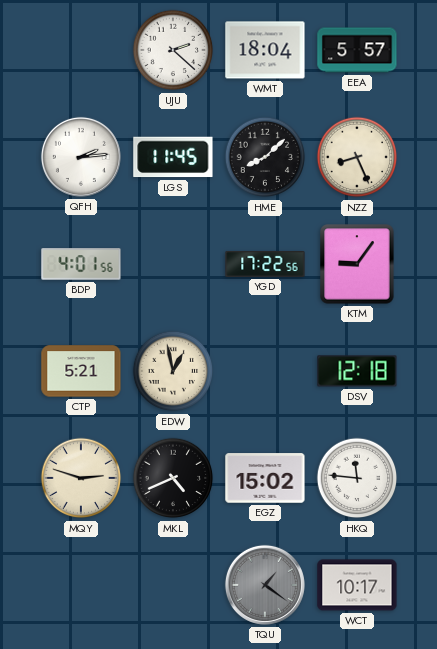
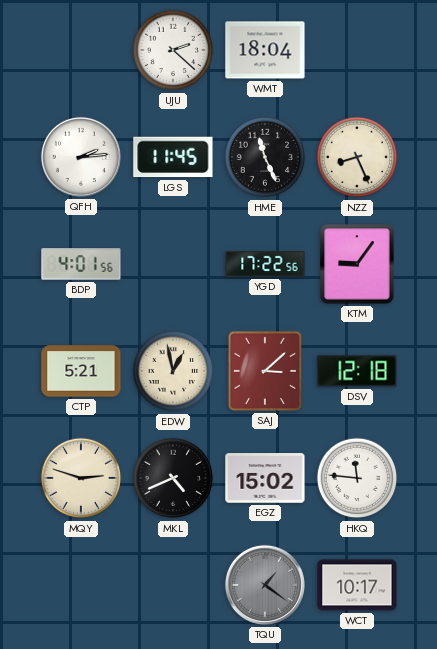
EEA: 5:57 -> none
HME: 8:08 -> 11:26
SAJ: none -> 3:08
